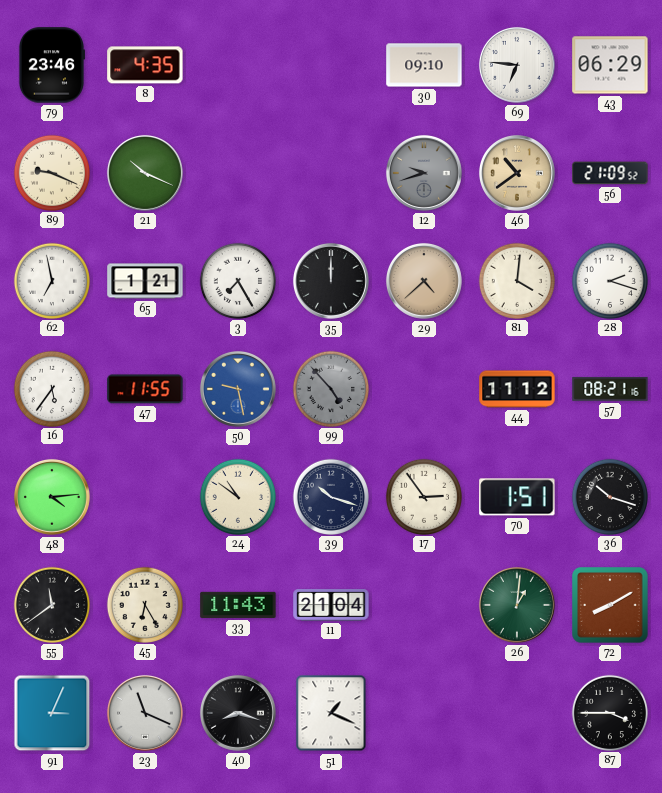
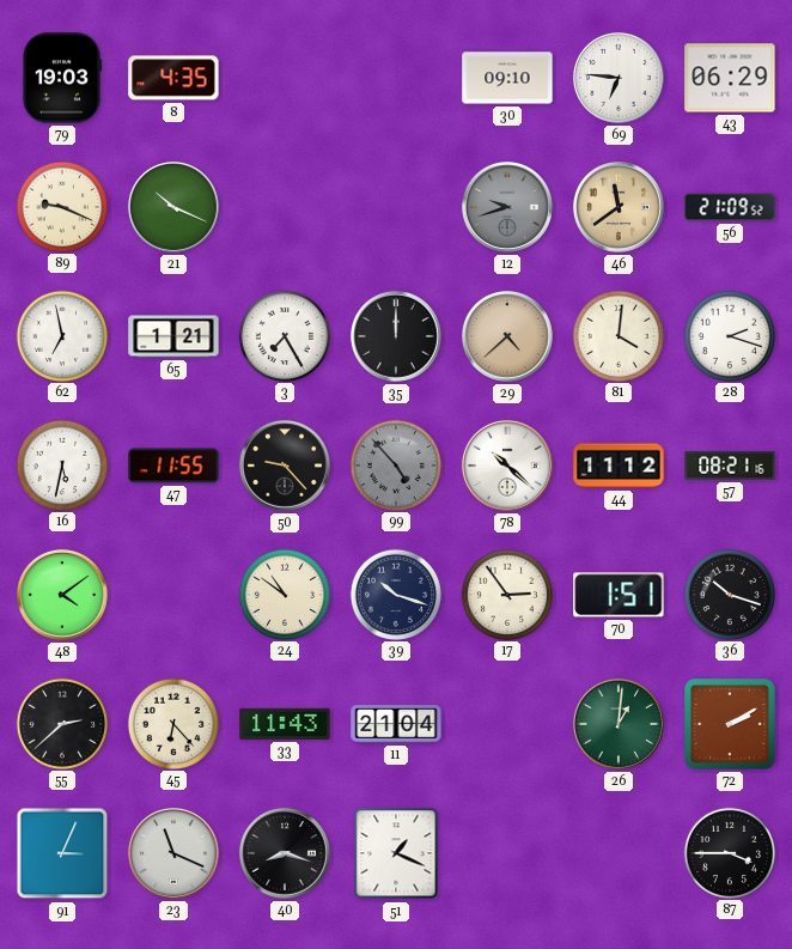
79: 23:46 -> 19:03
46: 10:39 -> 11:39
16: 5:36 -> 5:32
50: 9:28 -> 9:23
50 dial: blue -> black
78: none -> 10:22
48: 4:14 -> 4:09
55: 11:39 -> 2:38
45: 6:25 -> 6:23
72: 8:10 -> 2:10
